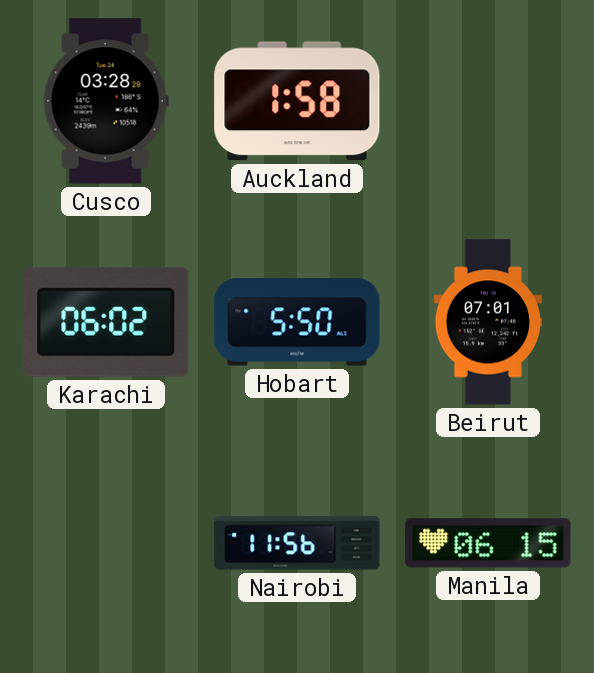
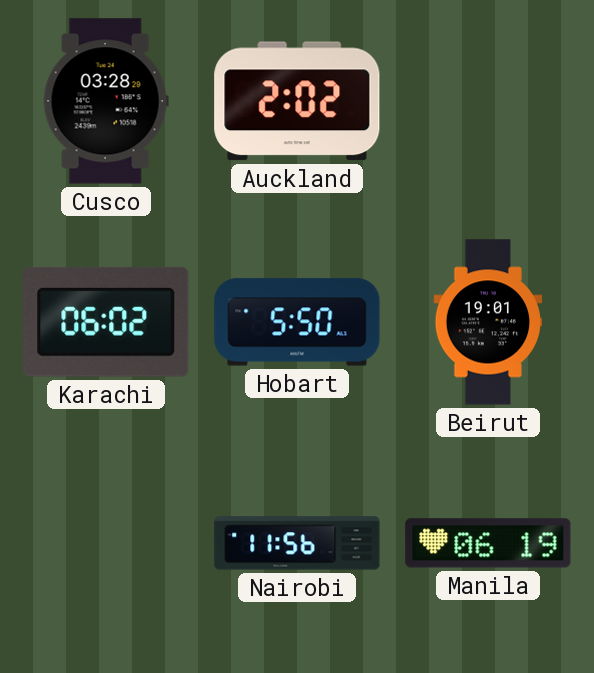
Auckland: 1:58 -> 2:02
Beirut: 07:01 -> 19:01
Manila: 06:15 -> 06:19
